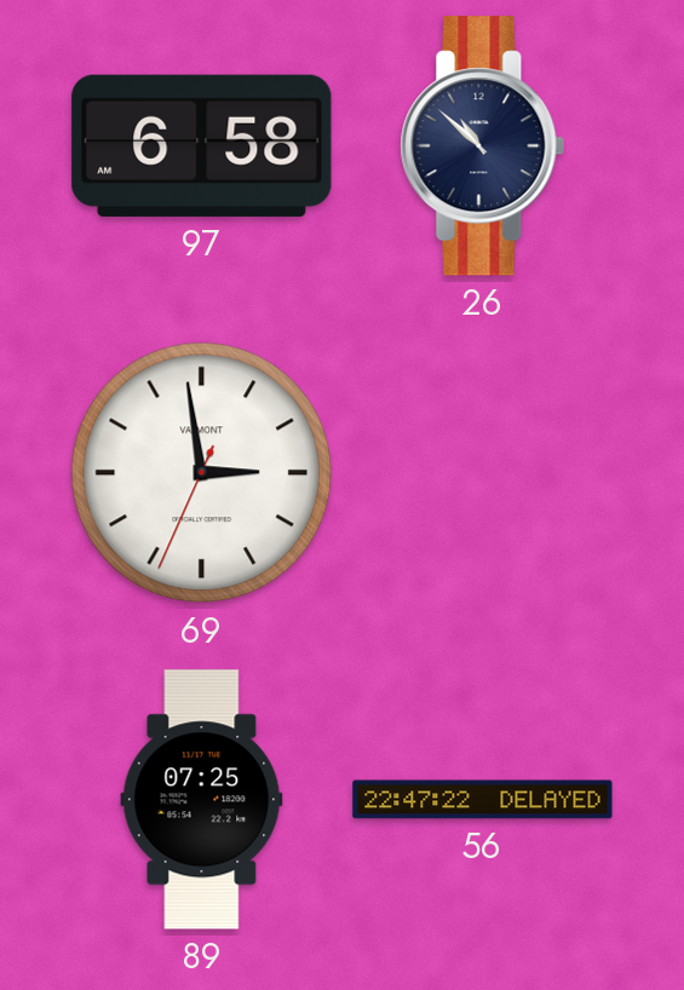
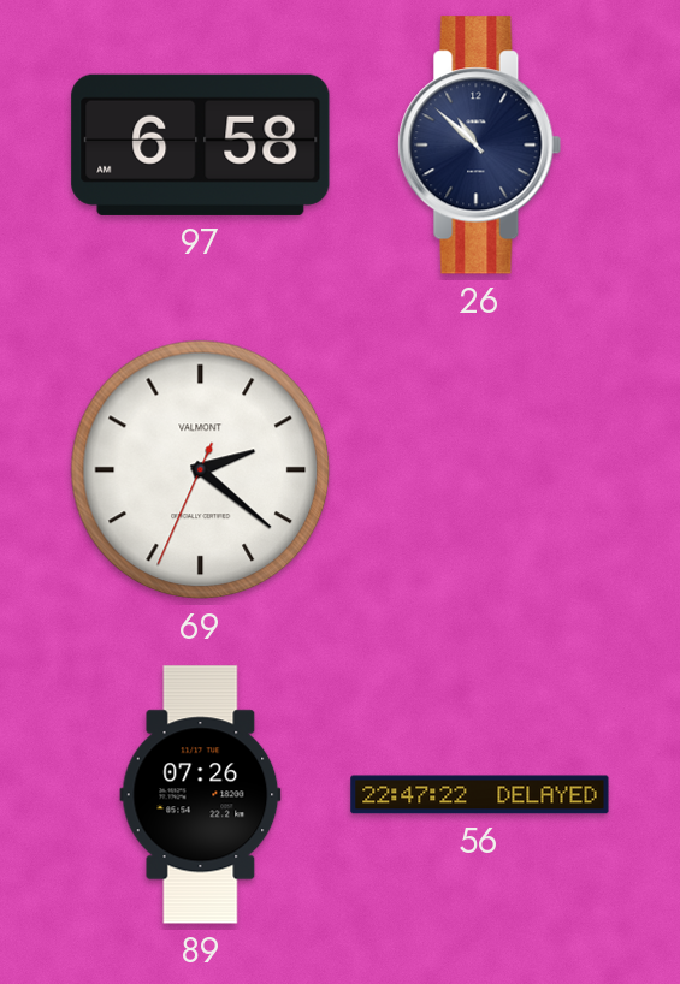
69: 2:58 -> 2:21
89: 07:25 -> 07:26
